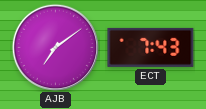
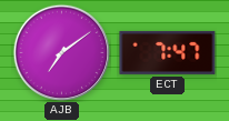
ECT: 7:43 -> 7:47
